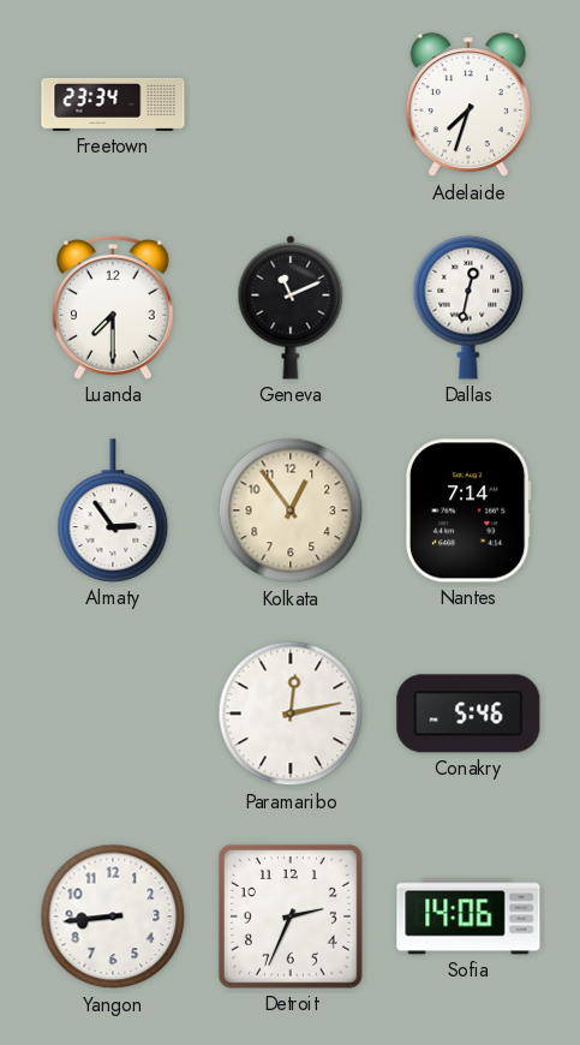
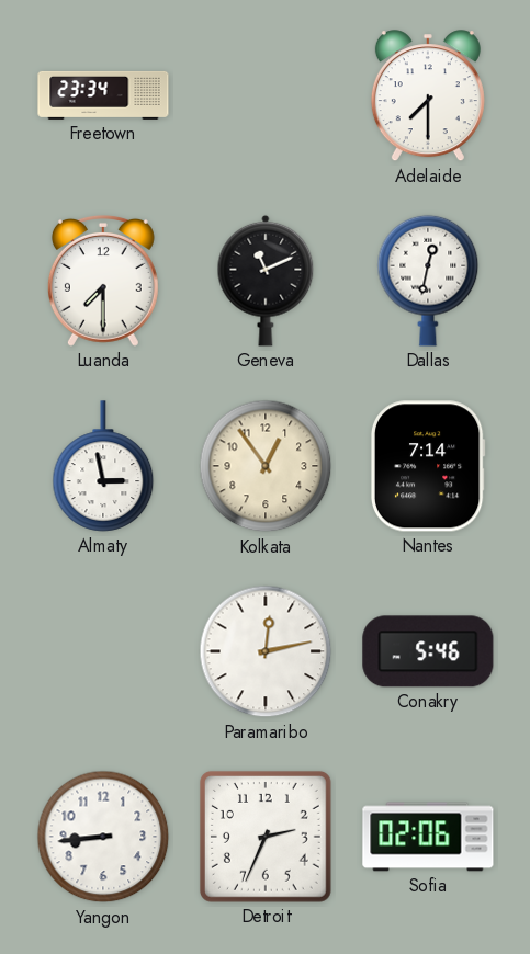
Adelaide: 7:33 -> 7:30
Almaty: 2:54 -> 2:58
Sofia: 14:06 -> 02:06
